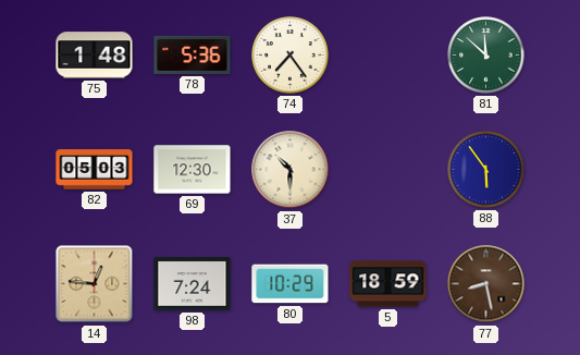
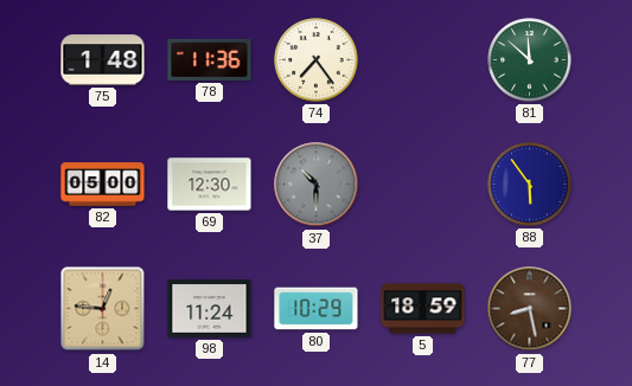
78: 5:36 -> 11:36
82: 05:03 -> 05:00
37 dial: cream -> grey
98: 7:24 -> 11:24
